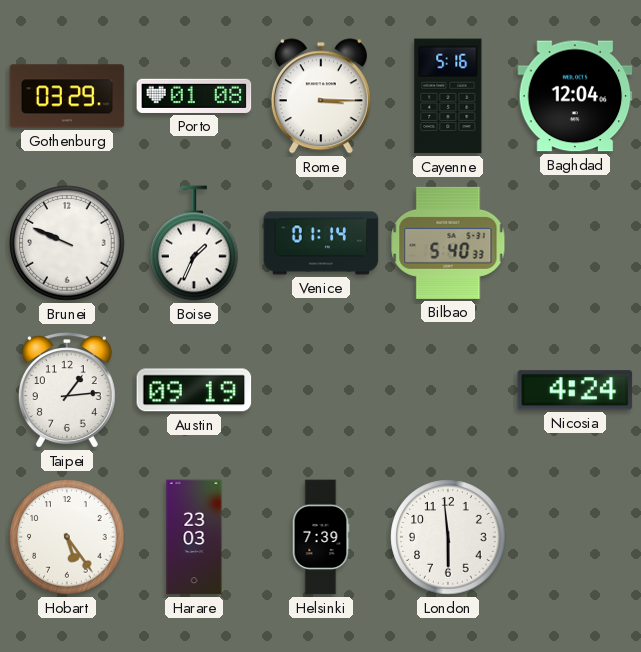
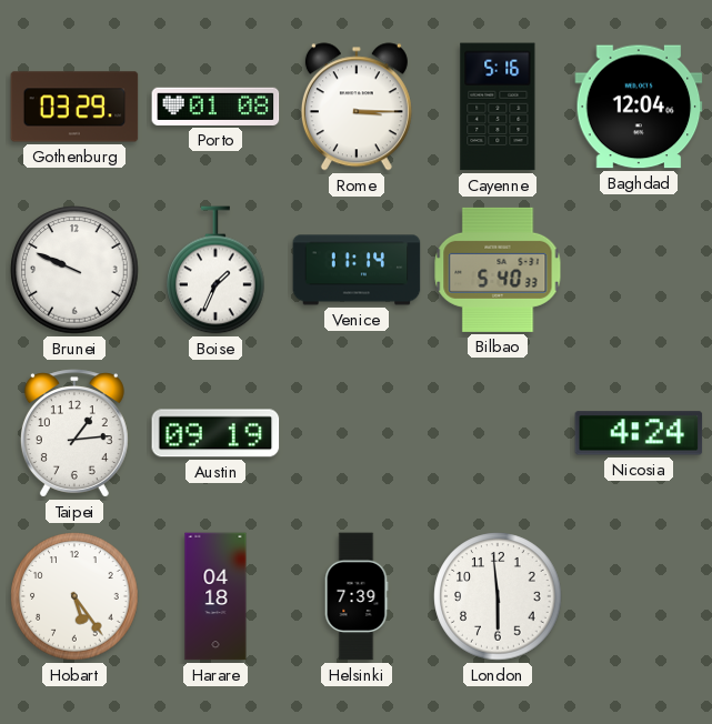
Venice: 01:14 -> 11:14
Harare: 23:03 -> 04:18
